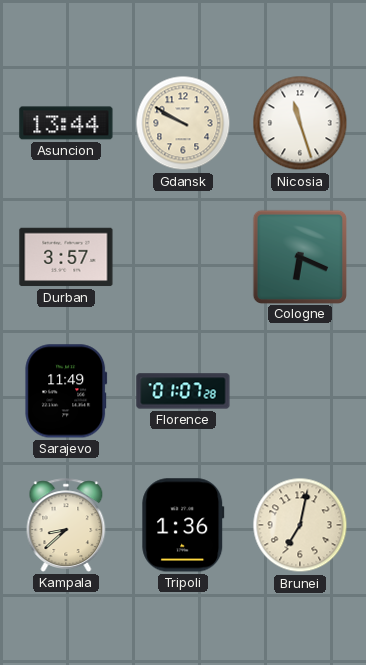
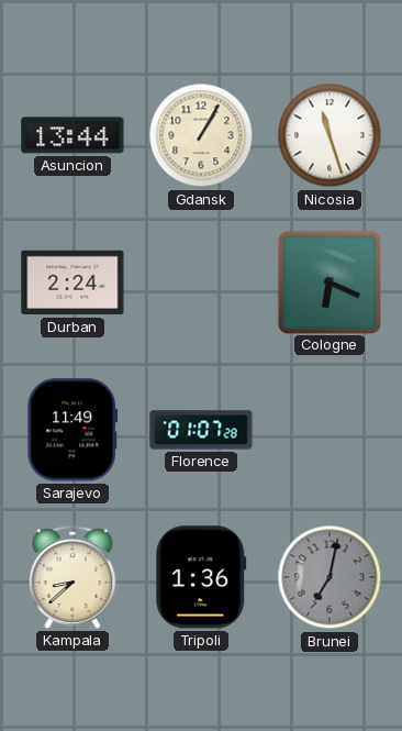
Gdansk: 9:50 -> 1:05
Durban: 3:57 -> 2:24
Brunei dial: cream -> grey
